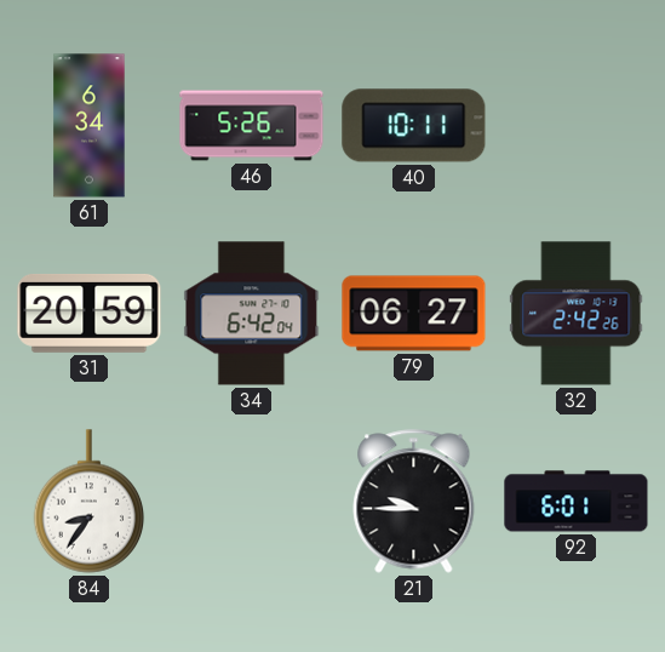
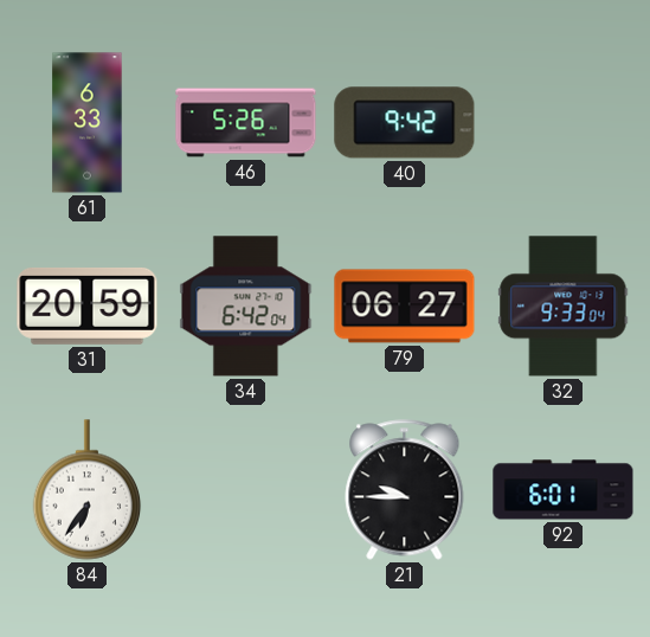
61: 6:34 -> 6:33
40: 10:11 -> 9:42
32: 2:42 -> 9:33
84: 8:36 -> 6:36
